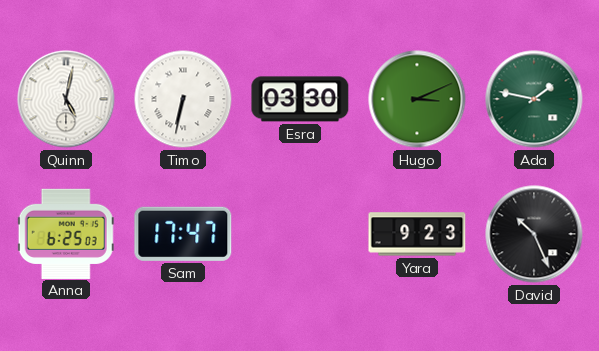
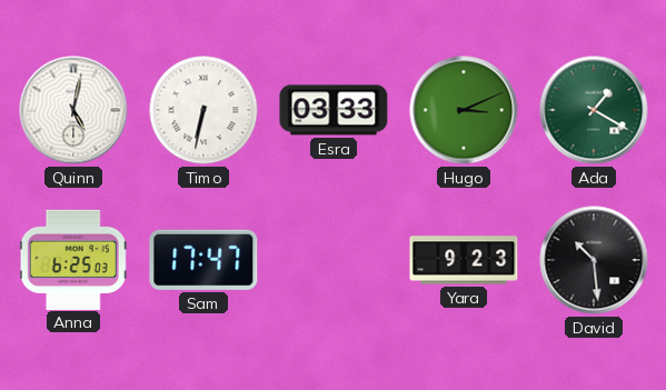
Esra: 03:30 -> 03:33
Ada: 1:47 -> 1:20
David: 10:26 -> 10:29
